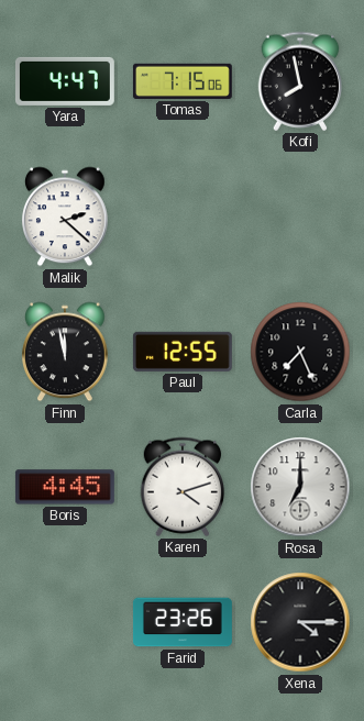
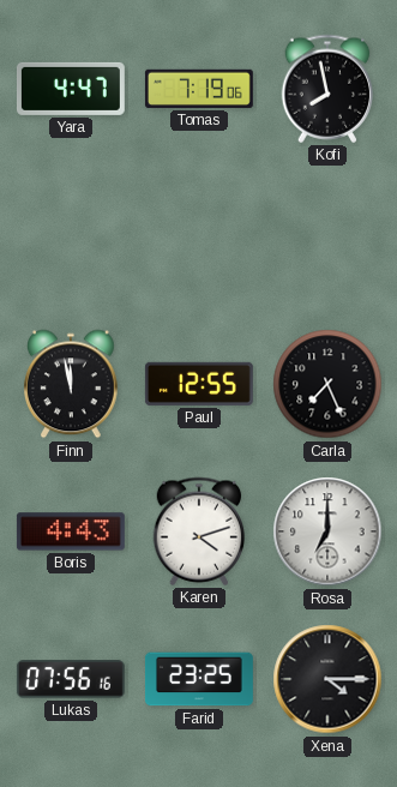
Tomas: 7:15 -> 7:19
Malik: 2:22 -> none
Boris: 4:45 -> 4:43
Lukas: none -> 07:56
Farid: 23:26 -> 23:25
